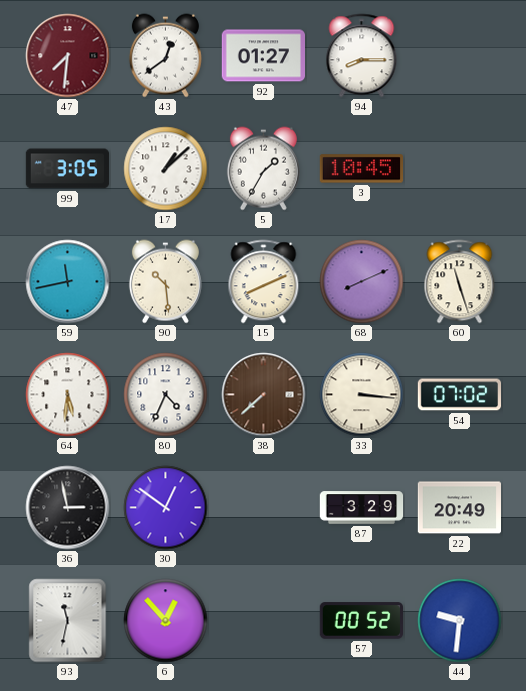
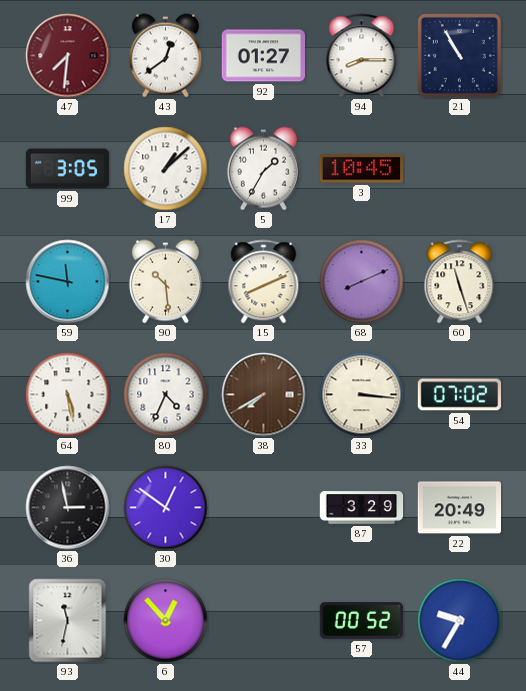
21: none -> 10:55
59: 11:43 -> 11:47
64: 5:31 -> 5:28
38: 7:38 -> 7:40
44: 9:31 -> 9:35
